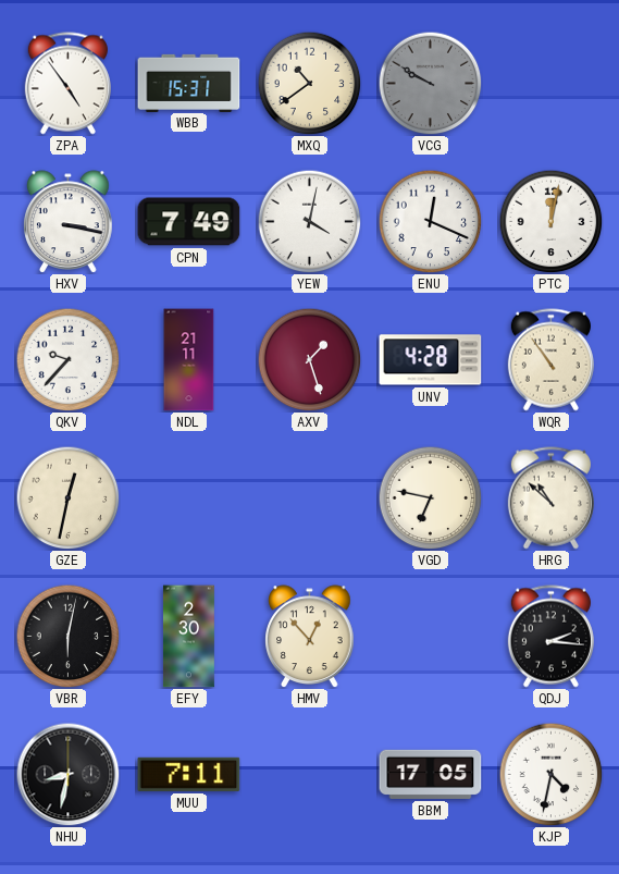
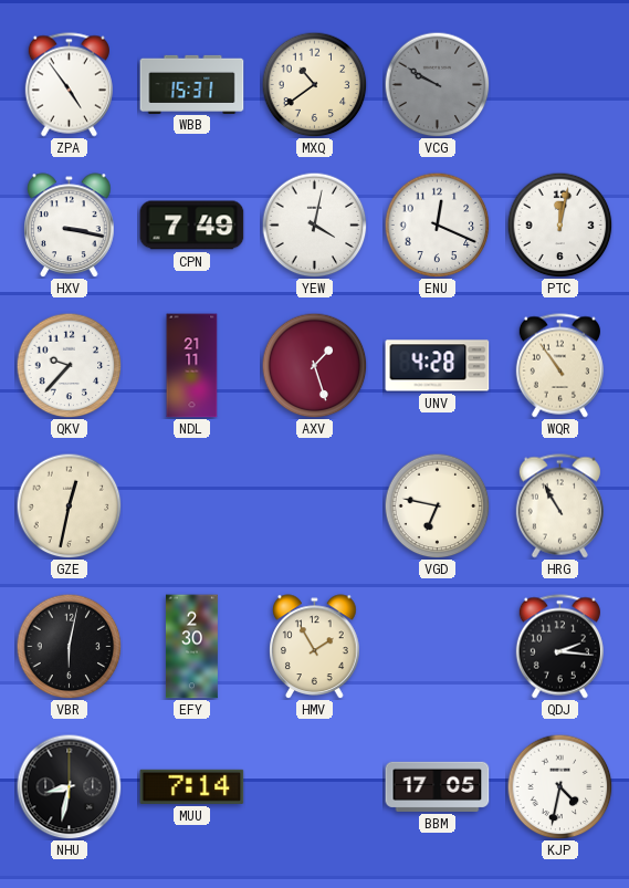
HRG: 10:52 -> 10:55
HMV: 12:53 -> 1:55
MUU: 7:11 -> 7:14
